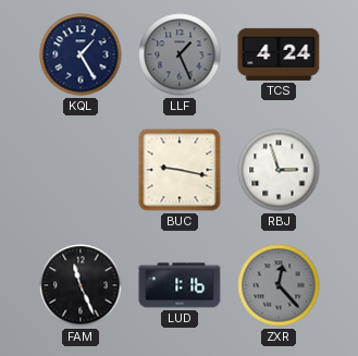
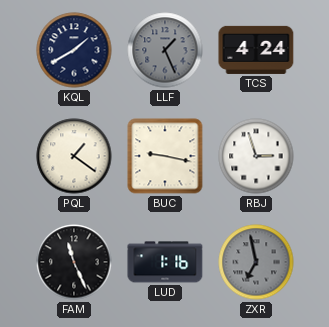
KQL: 1:25 -> 1:40
PQL: none -> 1:21
ZXR: 12:23 -> 6:58
